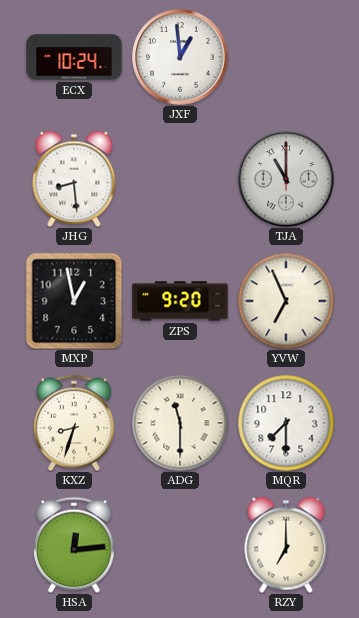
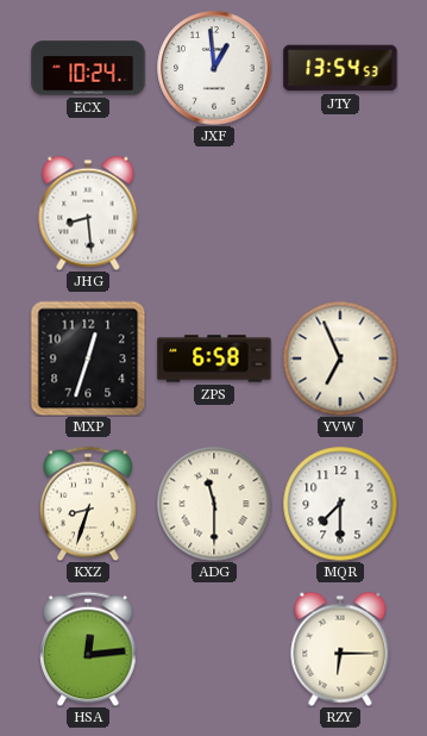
JTY: none -> 13:54
TJA: 11:00 -> none
MXP: 12:58 -> 12:33
ZPS: 9:20 -> 6:58
RZY: 7:00 -> 6:15
